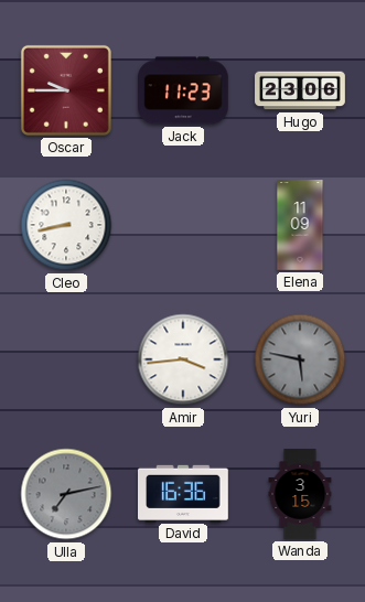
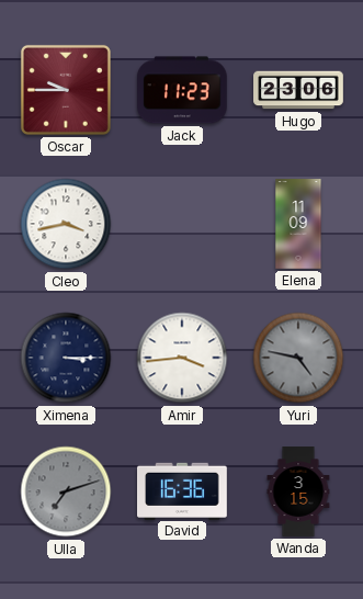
Cleo: 8:43 -> 3:43
Ximena: none -> 3:15
Yuri: 5:47 -> 4:47
Ulla: 7:13 -> 7:12
